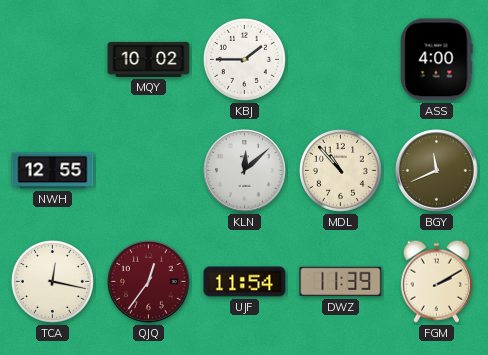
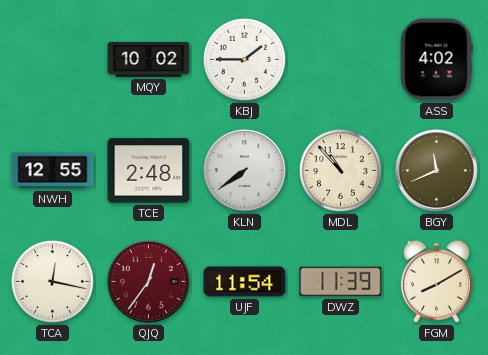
ASS: 4:00 -> 4:02
TCE: none -> 2:48
KLN: 12:08 -> 7:39
FGM: 2:10 -> 8:10
